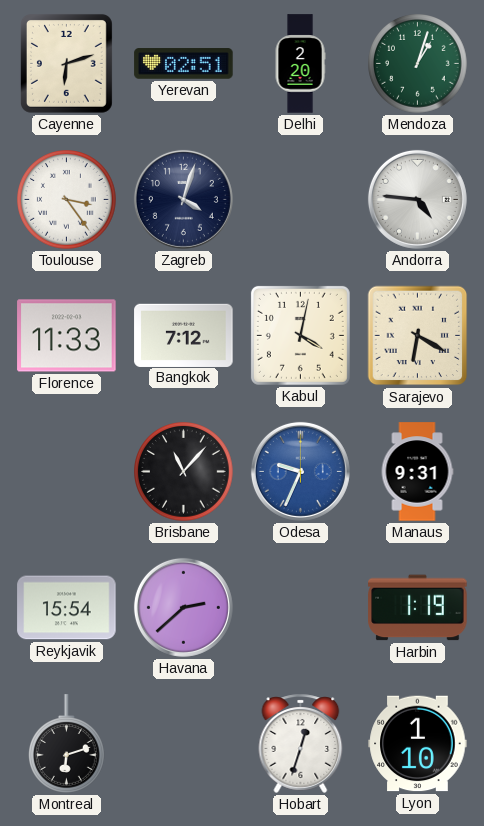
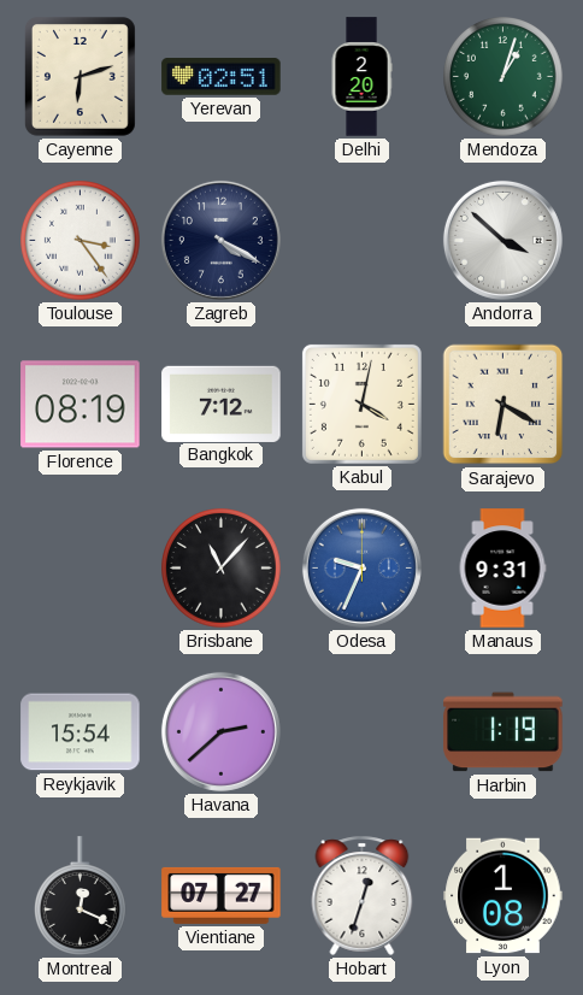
Zagreb: 4:03 -> 4:20
Andorra: 4:46 -> 3:52
Florence: 11:33 -> 08:19
Montreal: 6:12 -> 12:19
Vientiane: none -> 07:27
Lyon: 1:10 -> 1:08
